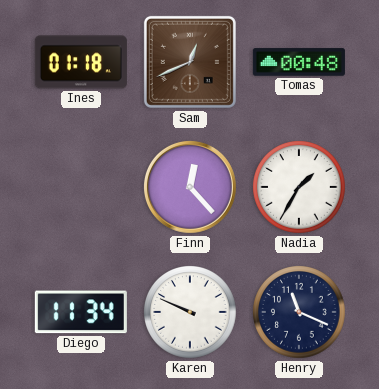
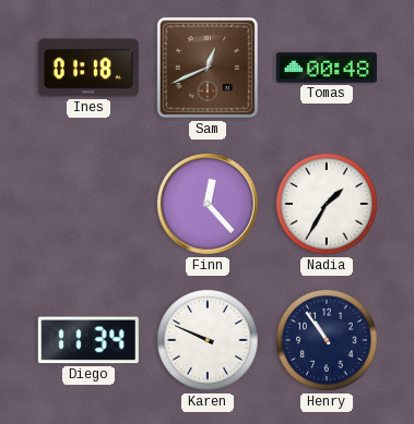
Henry: 11:19 -> 10:54
